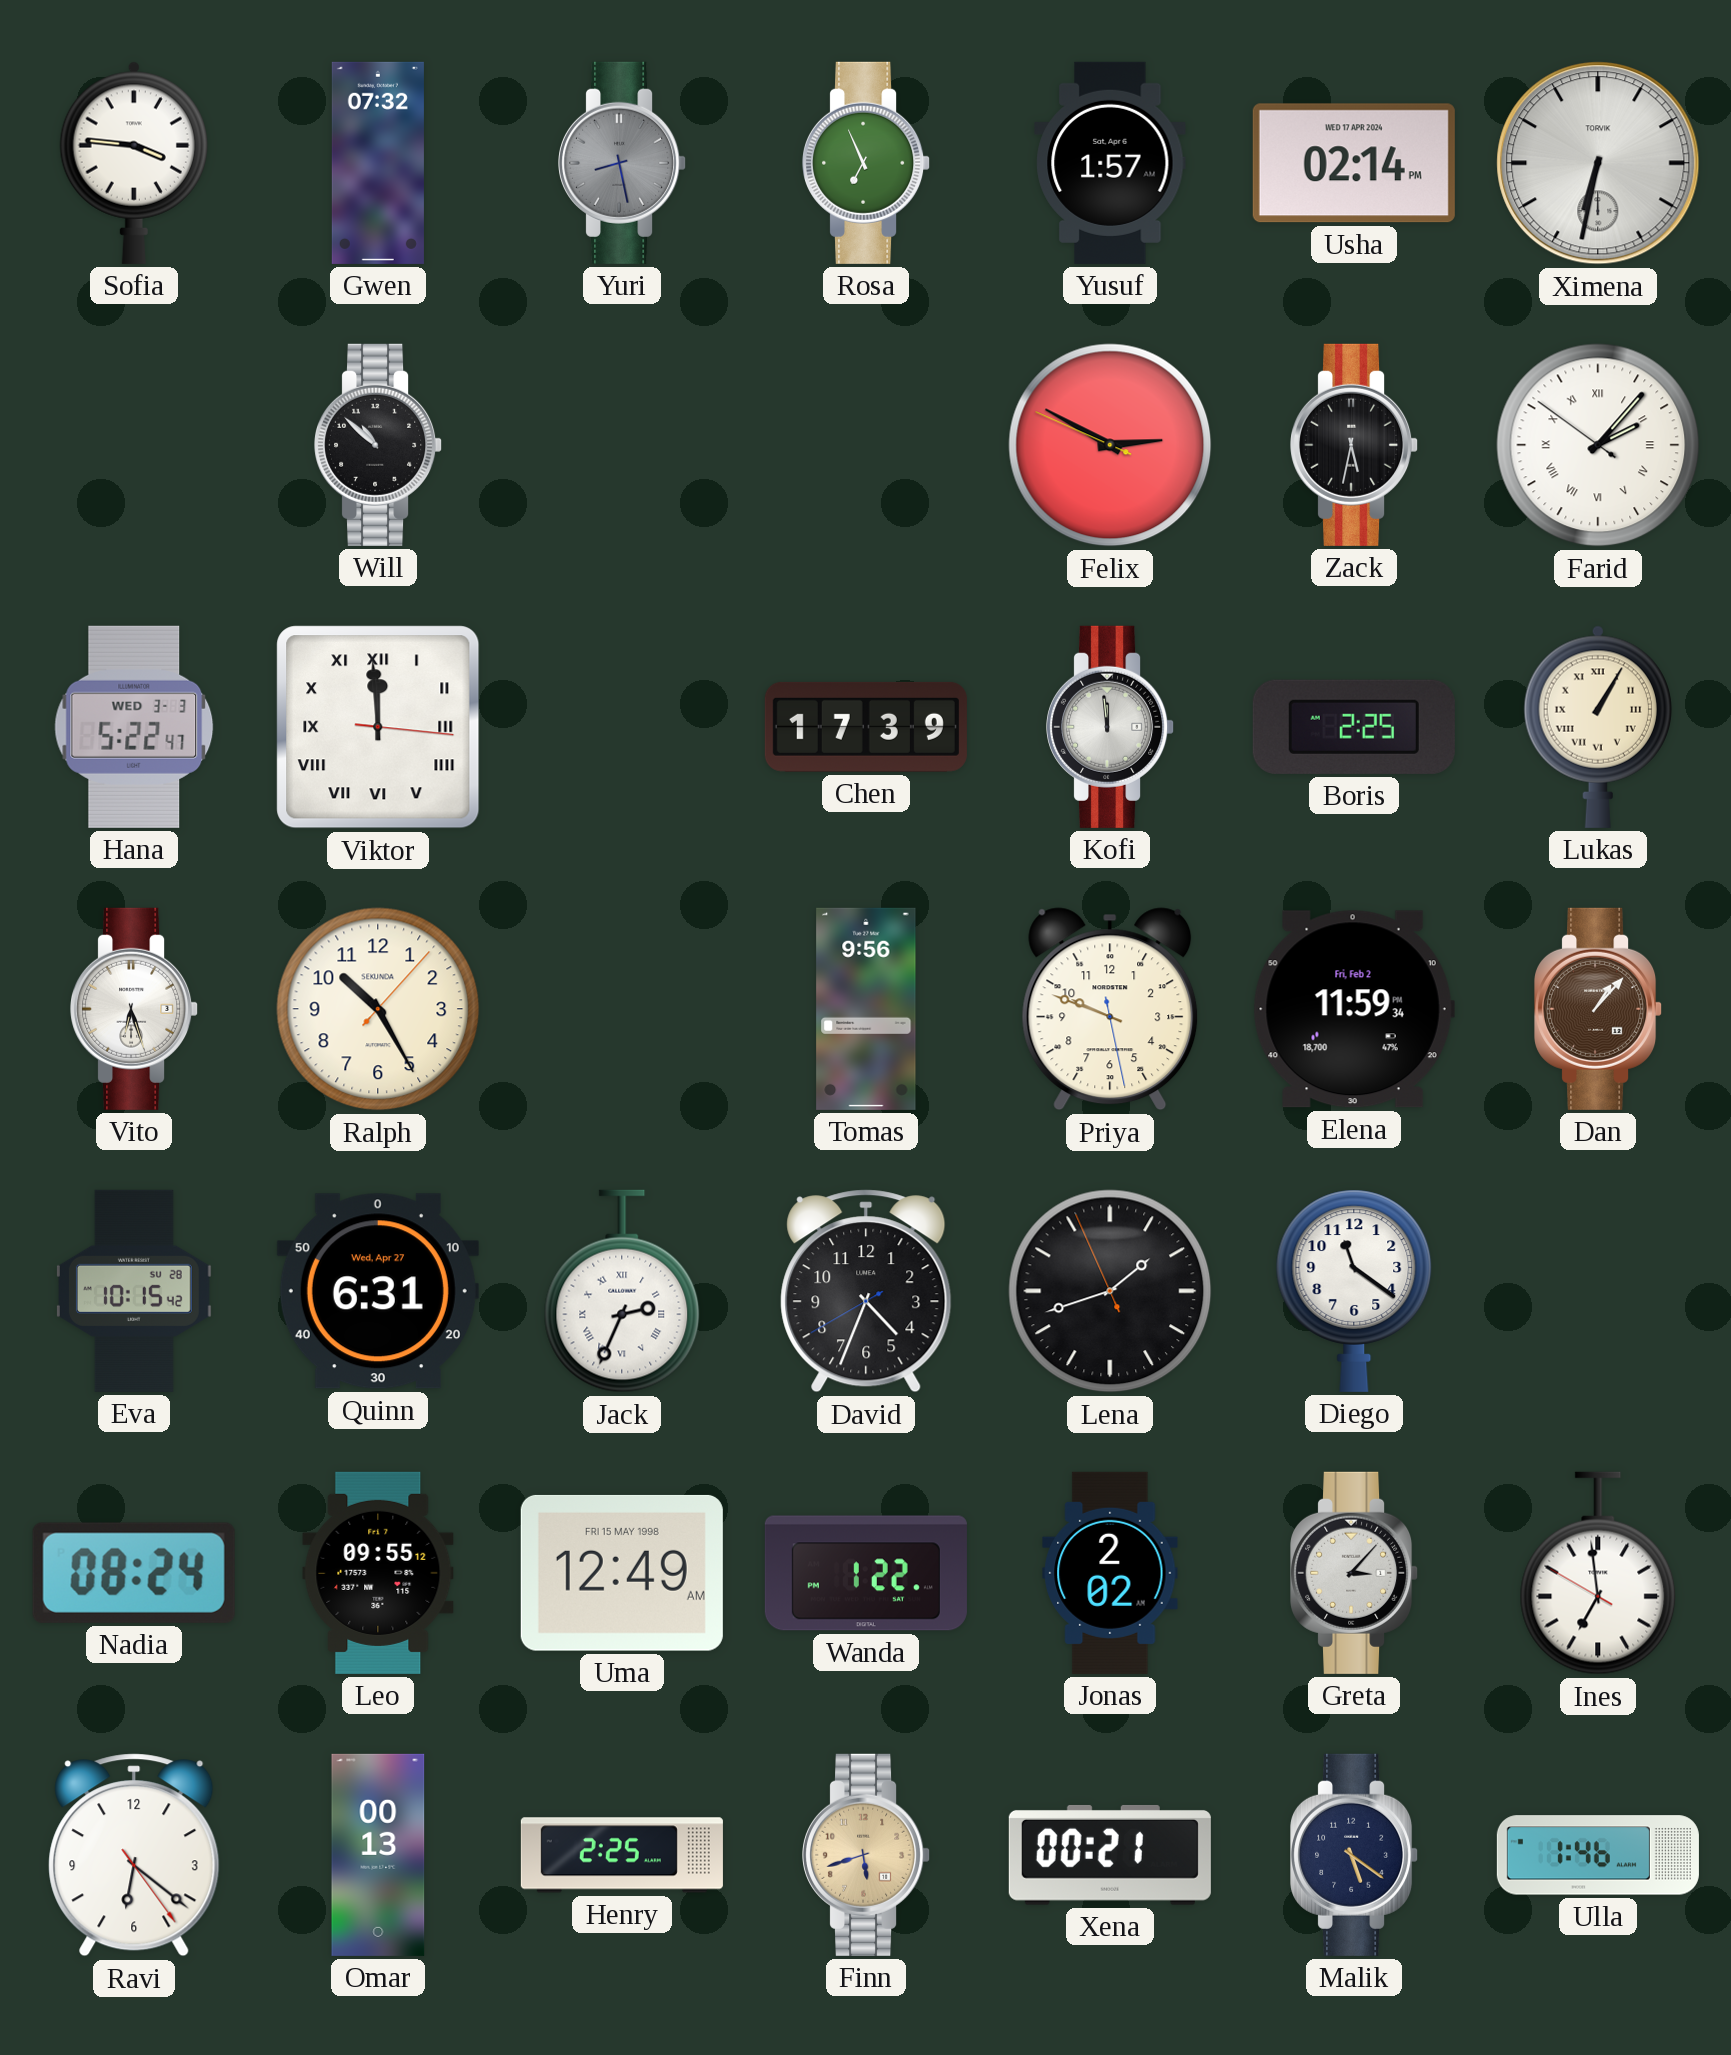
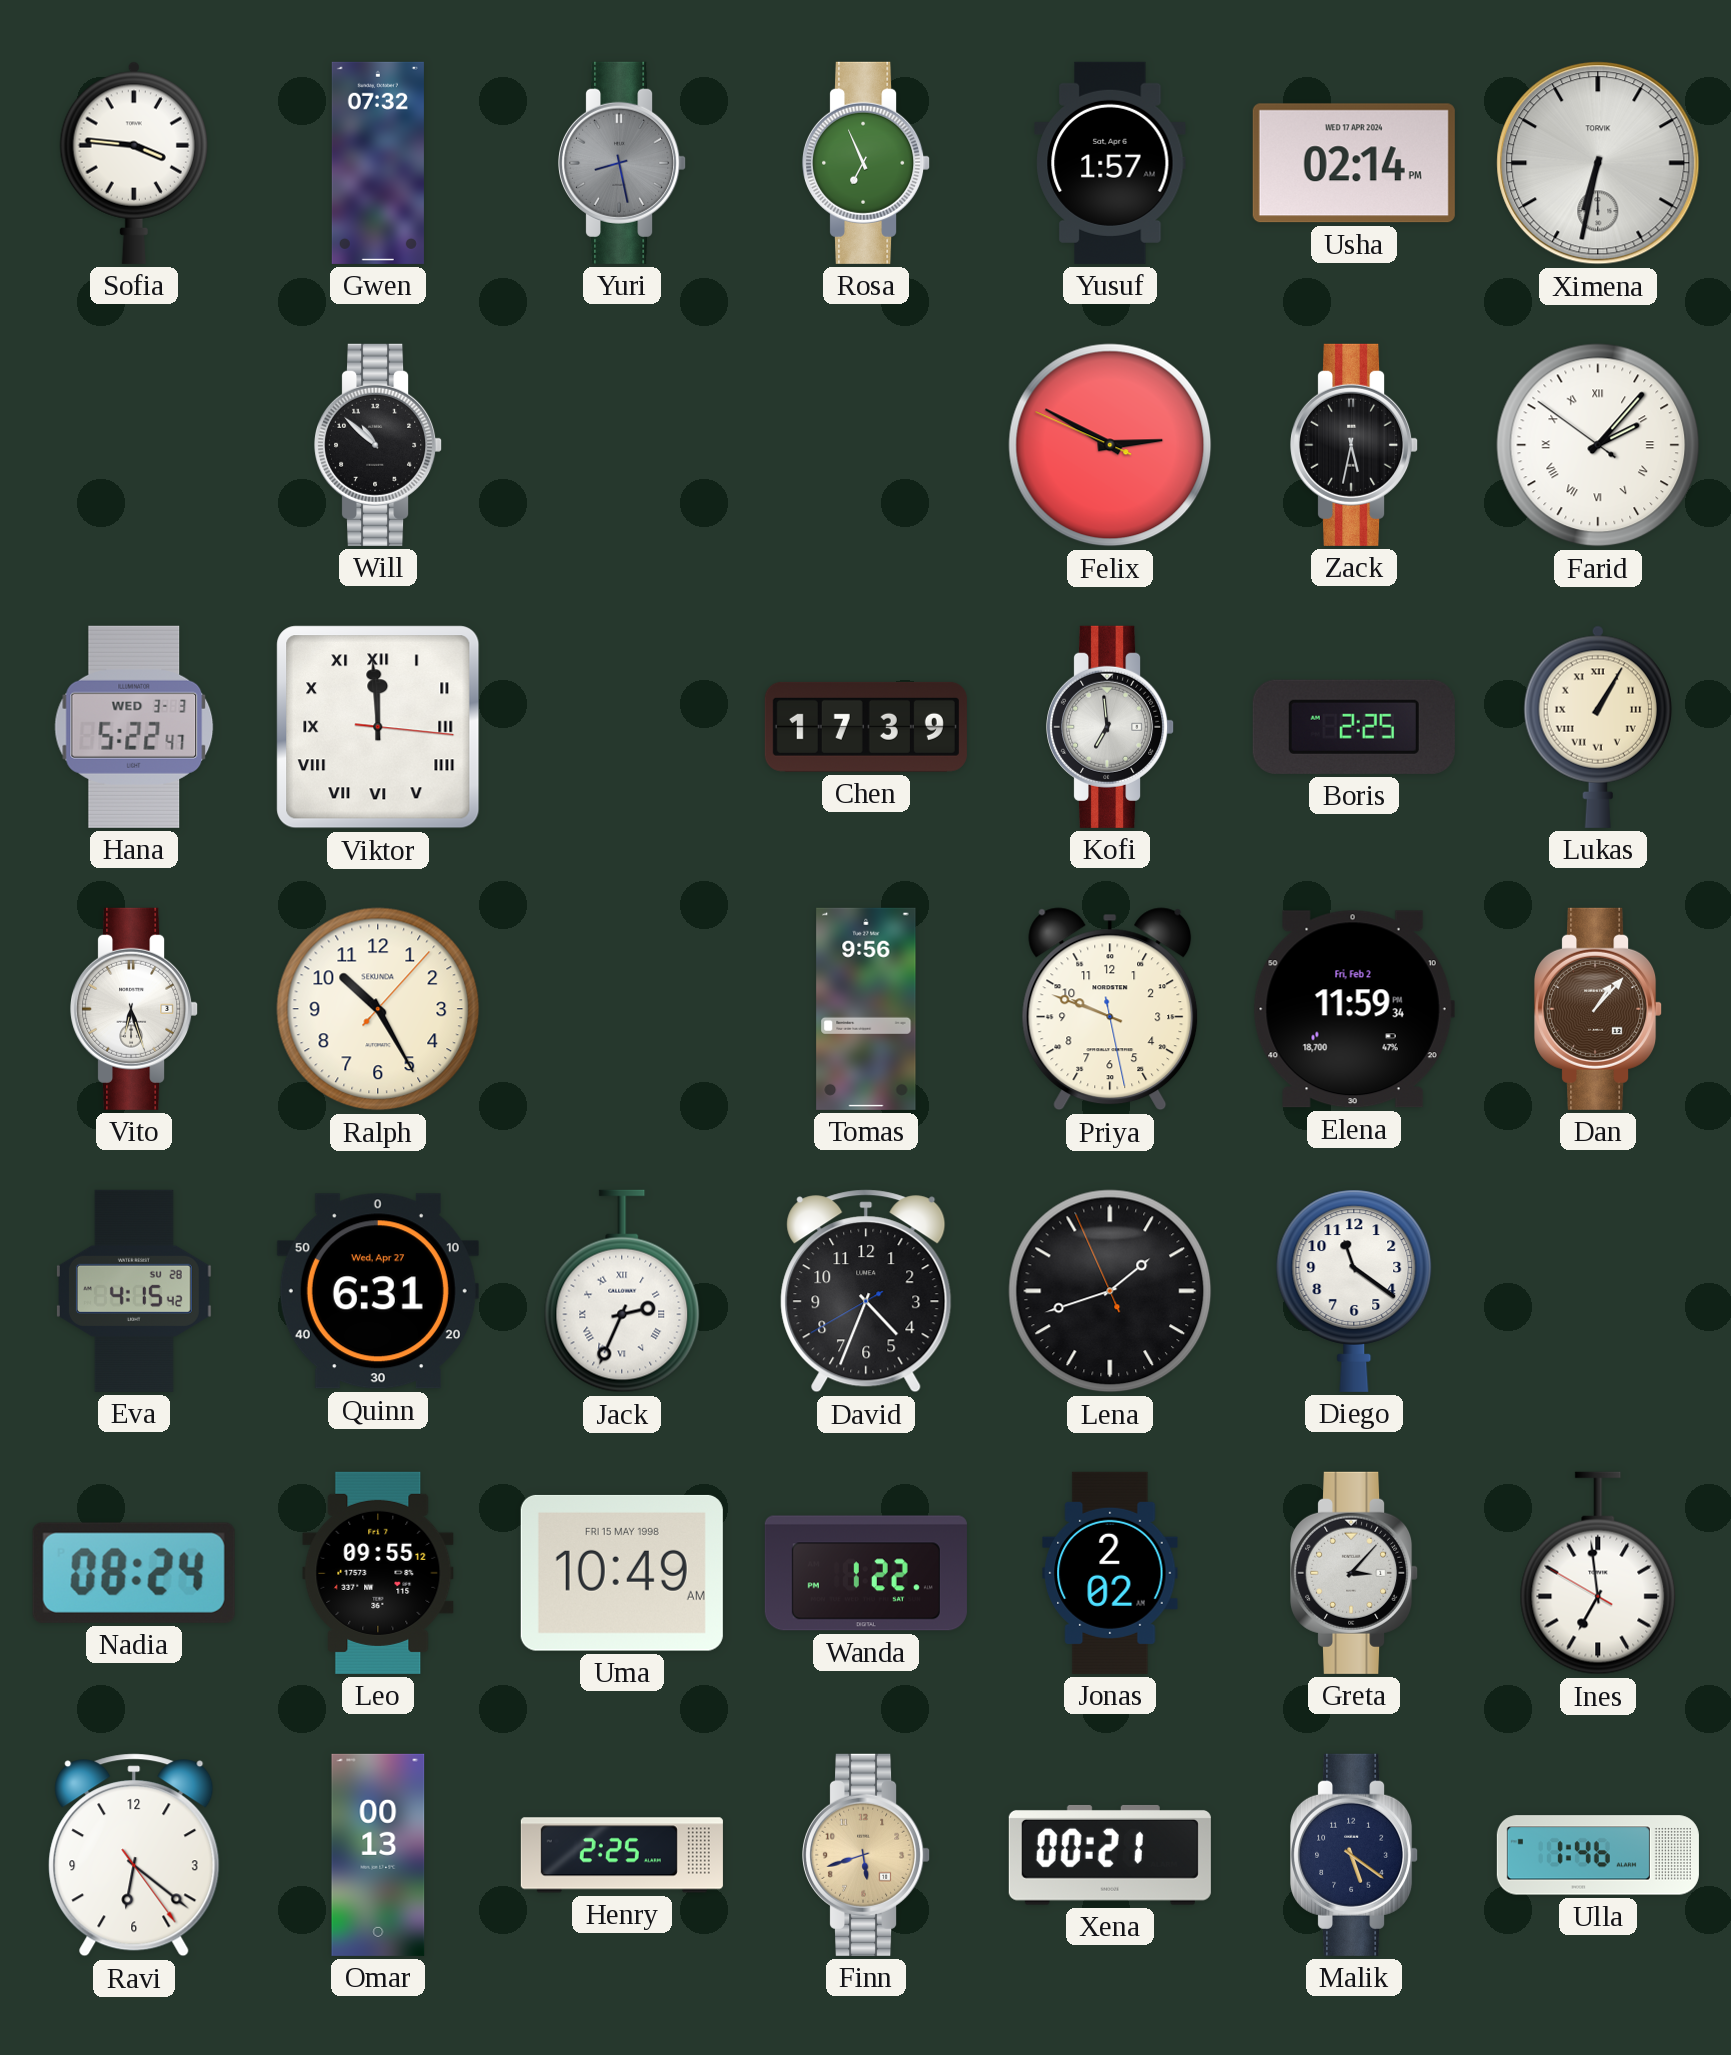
Kofi: 11:59 -> 6:59
Eva: 10:15 -> 4:15
Uma: 12:49 -> 10:49
